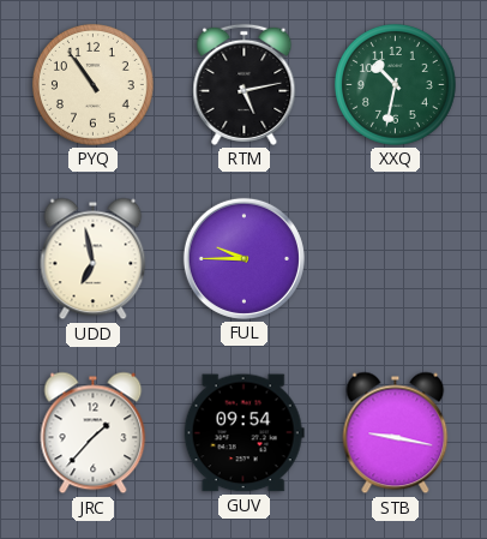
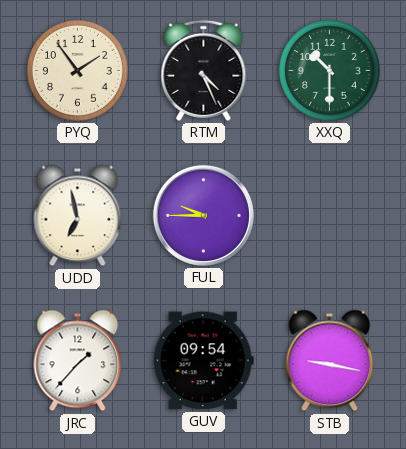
PYQ: 10:54 -> 1:54
RTM: 5:13 -> 4:26
XXQ: 10:32 -> 10:30
